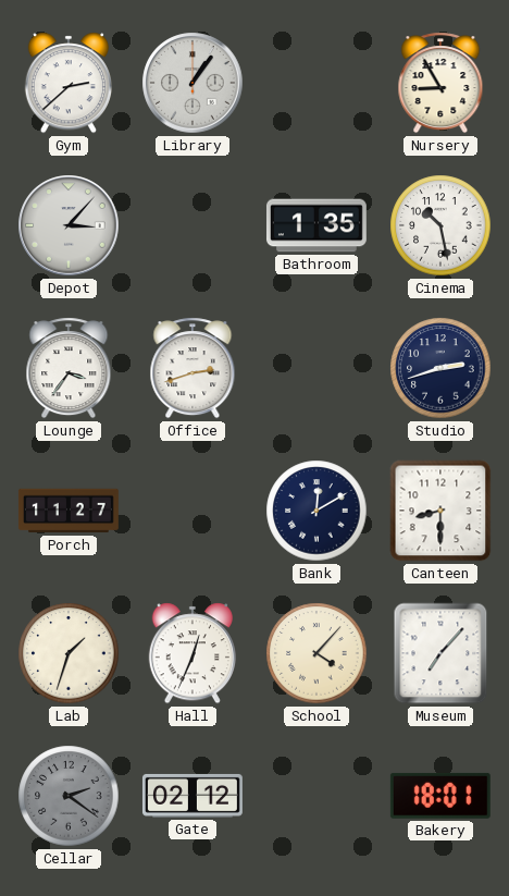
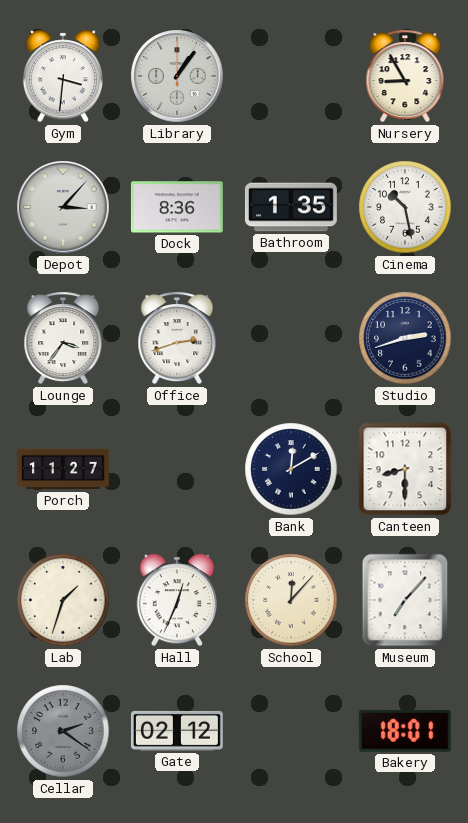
Gym: 2:38 -> 3:31
Dock: none -> 8:36
School: 4:07 -> 12:07
